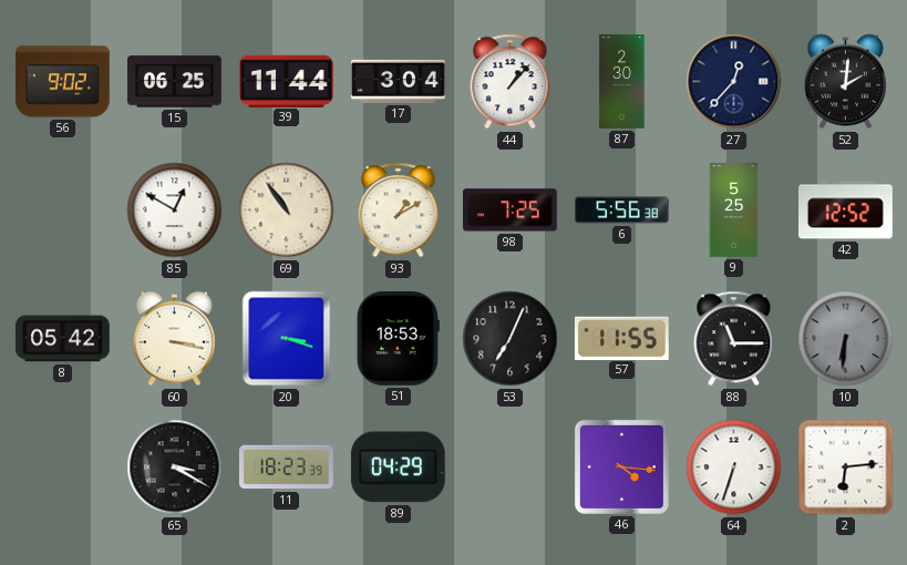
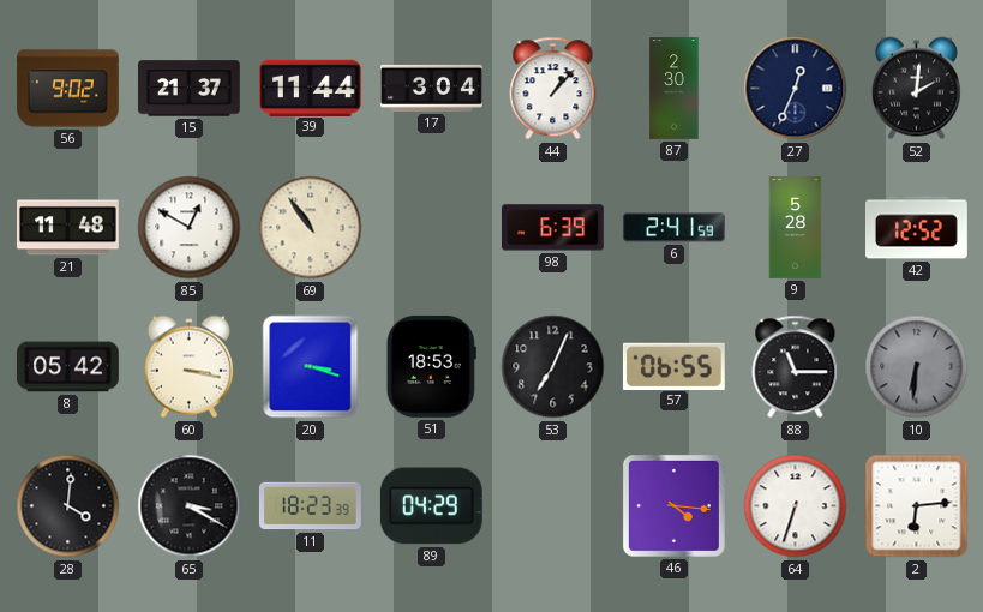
15: 06:25 -> 21:37
27: 12:37 -> 12:34
21: none -> 11:48
93: 1:10 -> none
98: 7:25 -> 6:39
6: 5:56 -> 2:41
9: 5:25 -> 5:28
57: 11:55 -> 06:55
28: none -> 4:01
